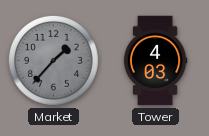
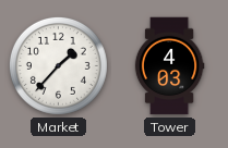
Market dial: grey -> white
